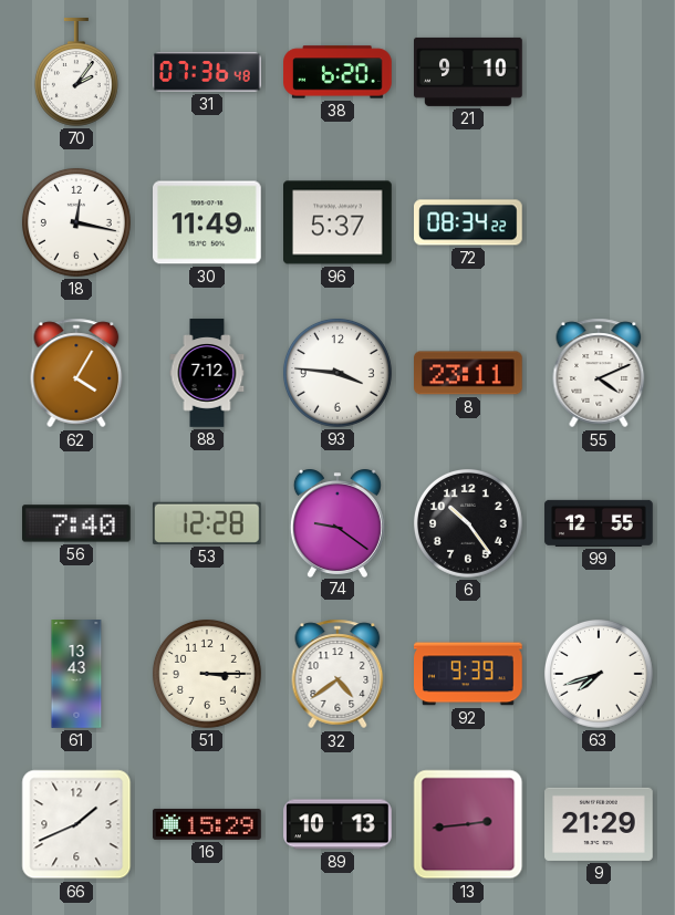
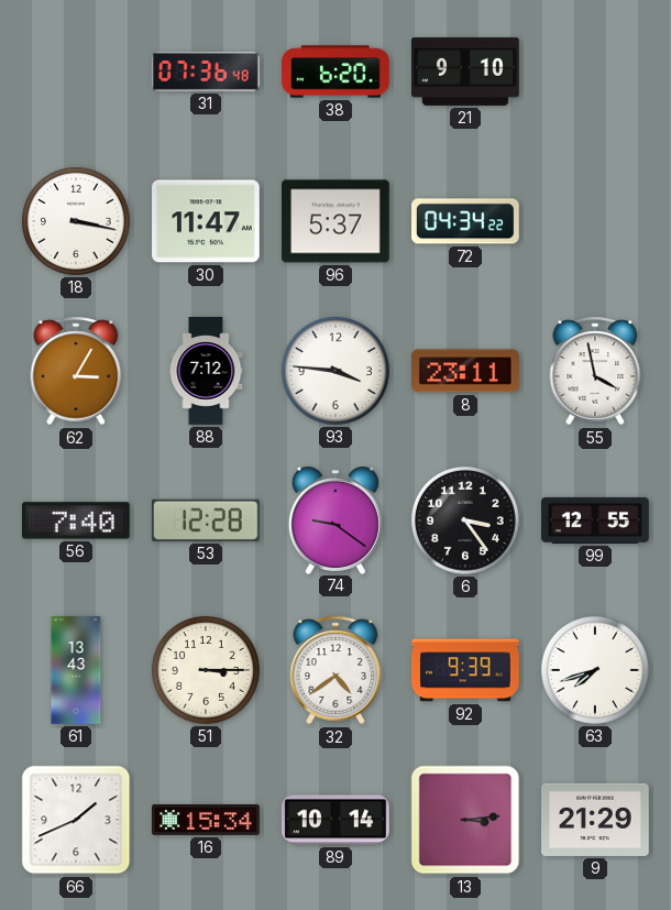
70: 2:06 -> none
18: 12:17 -> 3:17
30: 11:49 -> 11:47
72: 08:34 -> 04:34
62: 4:05 -> 3:05
55: 4:11 -> 3:58
6: 10:24 -> 3:24
16: 15:29 -> 15:34
89: 10:13 -> 10:14
13: 2:44 -> 3:14
